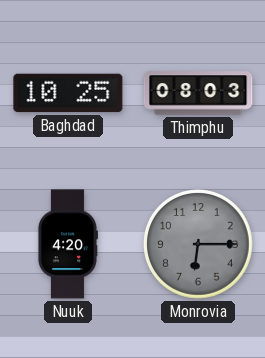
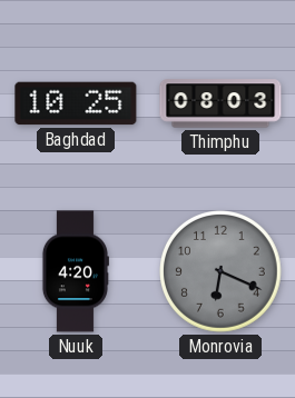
Monrovia: 6:15 -> 6:19
